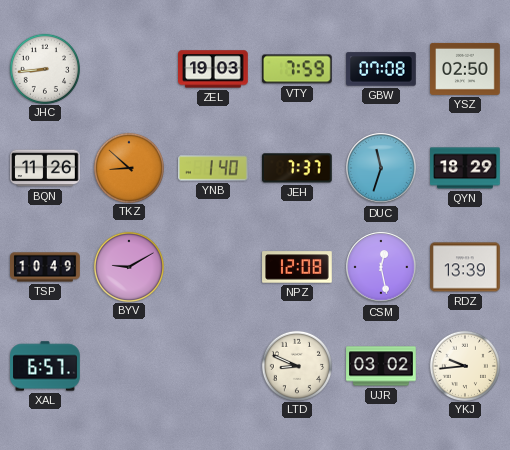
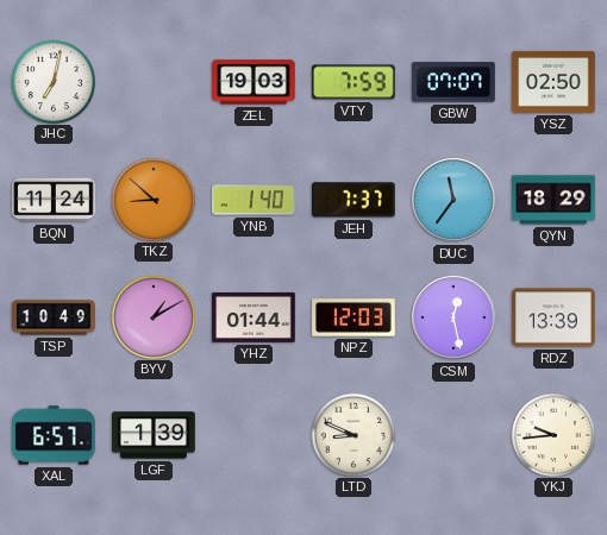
JHC: 8:44 -> 7:02
GBW: 07:08 -> 07:07
BQN: 11:26 -> 11:24
DUC: 11:33 -> 11:36
BYV: 9:10 -> 1:10
YHZ: none -> 01:44
NPZ: 12:08 -> 12:03
LGF: none -> 1:39
UJR: 03:02 -> none
